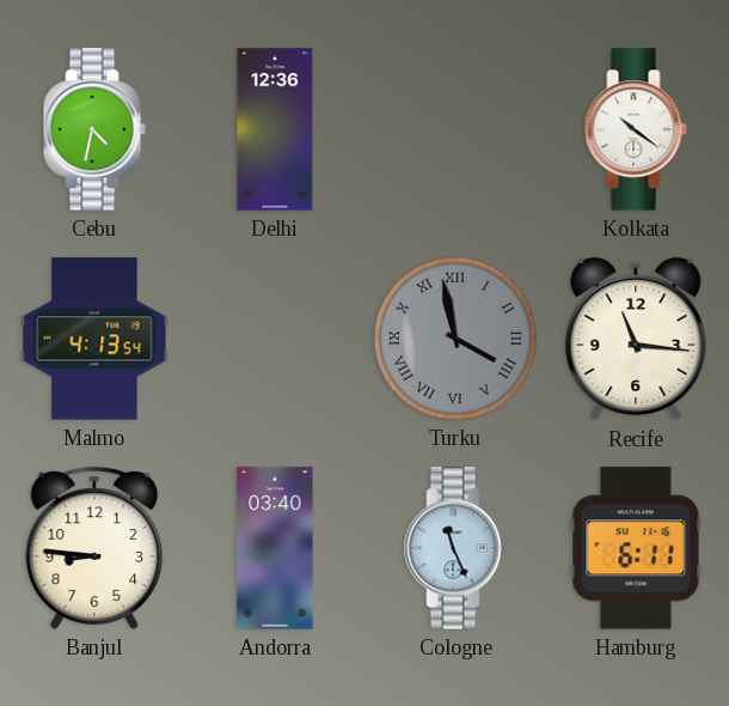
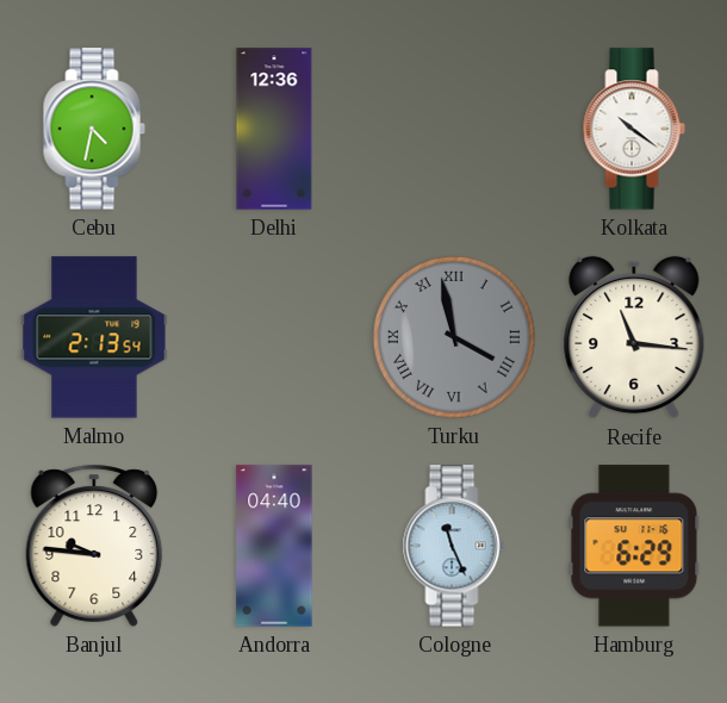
Malmo: 4:13 -> 2:13
Banjul: 8:46 -> 9:46
Andorra: 03:40 -> 04:40
Hamburg: 6:11 -> 6:29
